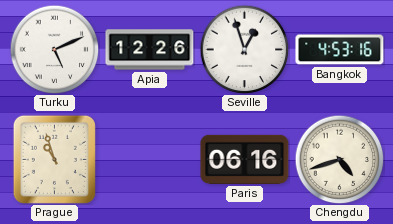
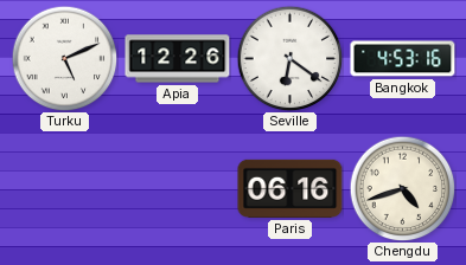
Seville: 12:57 -> 6:21
Prague: 10:57 -> none
